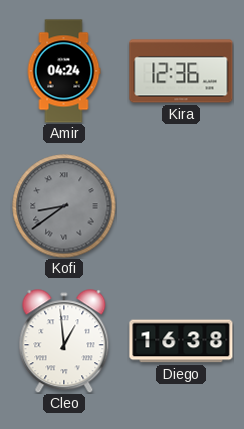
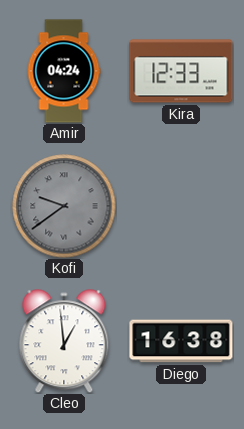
Kira: 12:36 -> 12:33
Kofi: 8:39 -> 9:39
